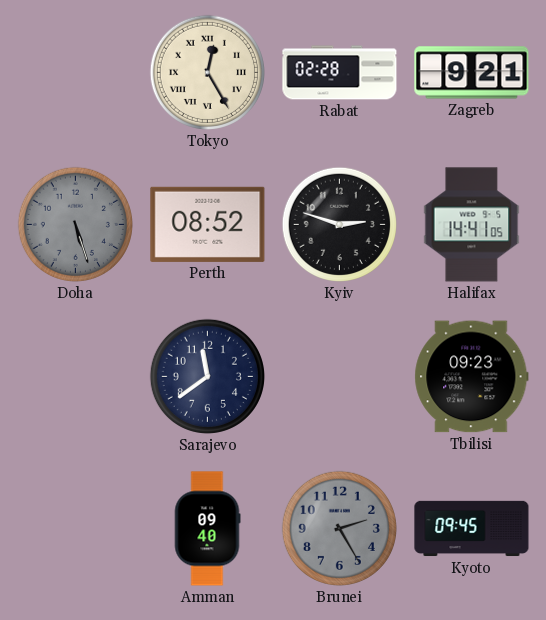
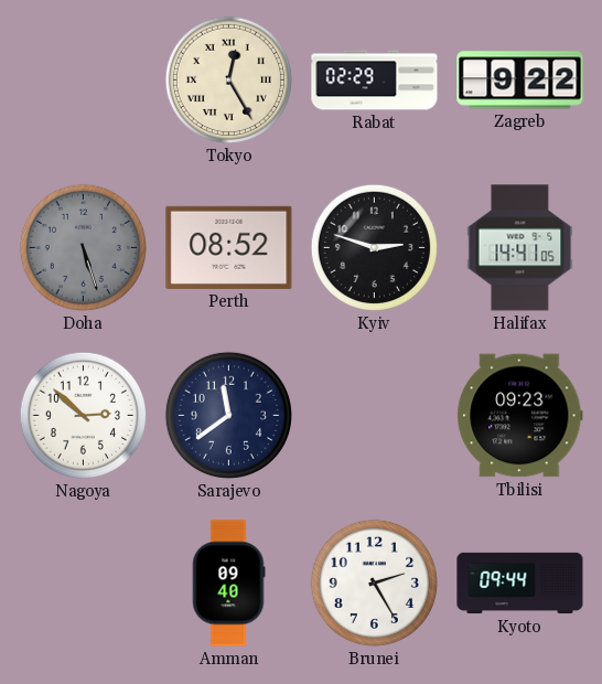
Rabat: 02:28 -> 02:29
Zagreb: 9:21 -> 9:22
Nagoya: none -> 2:52
Brunei dial: grey -> white
Kyoto: 09:45 -> 09:44
